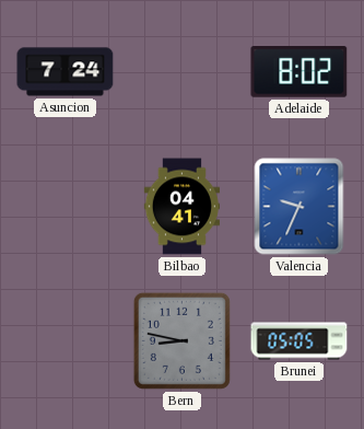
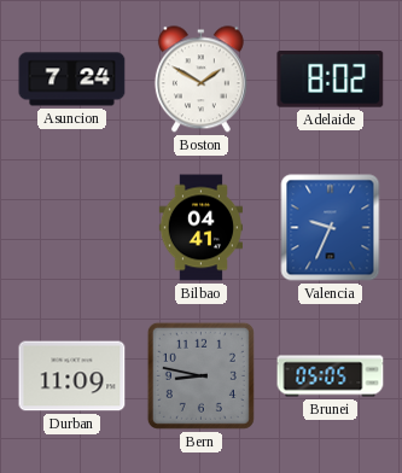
Boston: none -> 1:50
Durban: none -> 11:09
